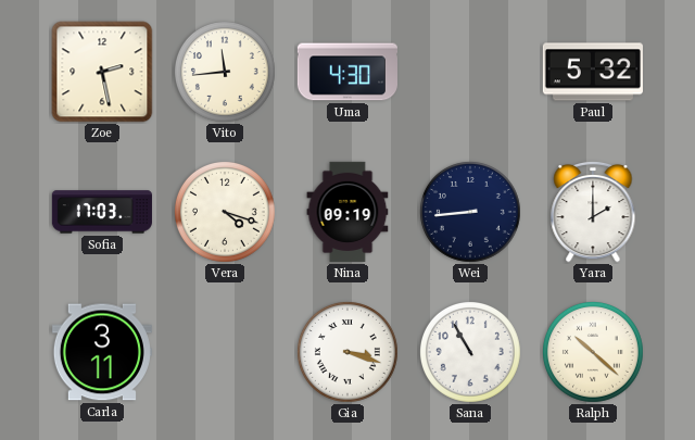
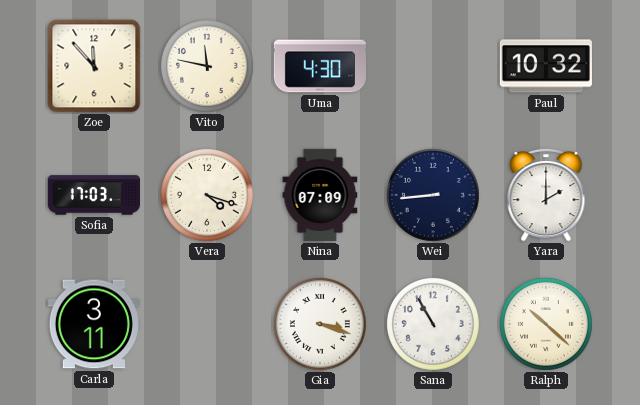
Zoe: 2:28 -> 11:53
Vito: 11:44 -> 11:47
Paul: 5:32 -> 10:32
Nina: 09:19 -> 07:09
